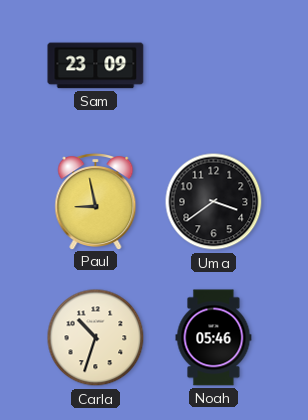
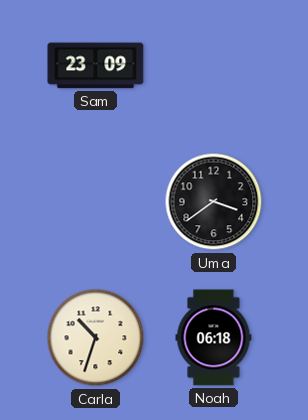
Paul: 8:58 -> none
Noah: 05:46 -> 06:18
